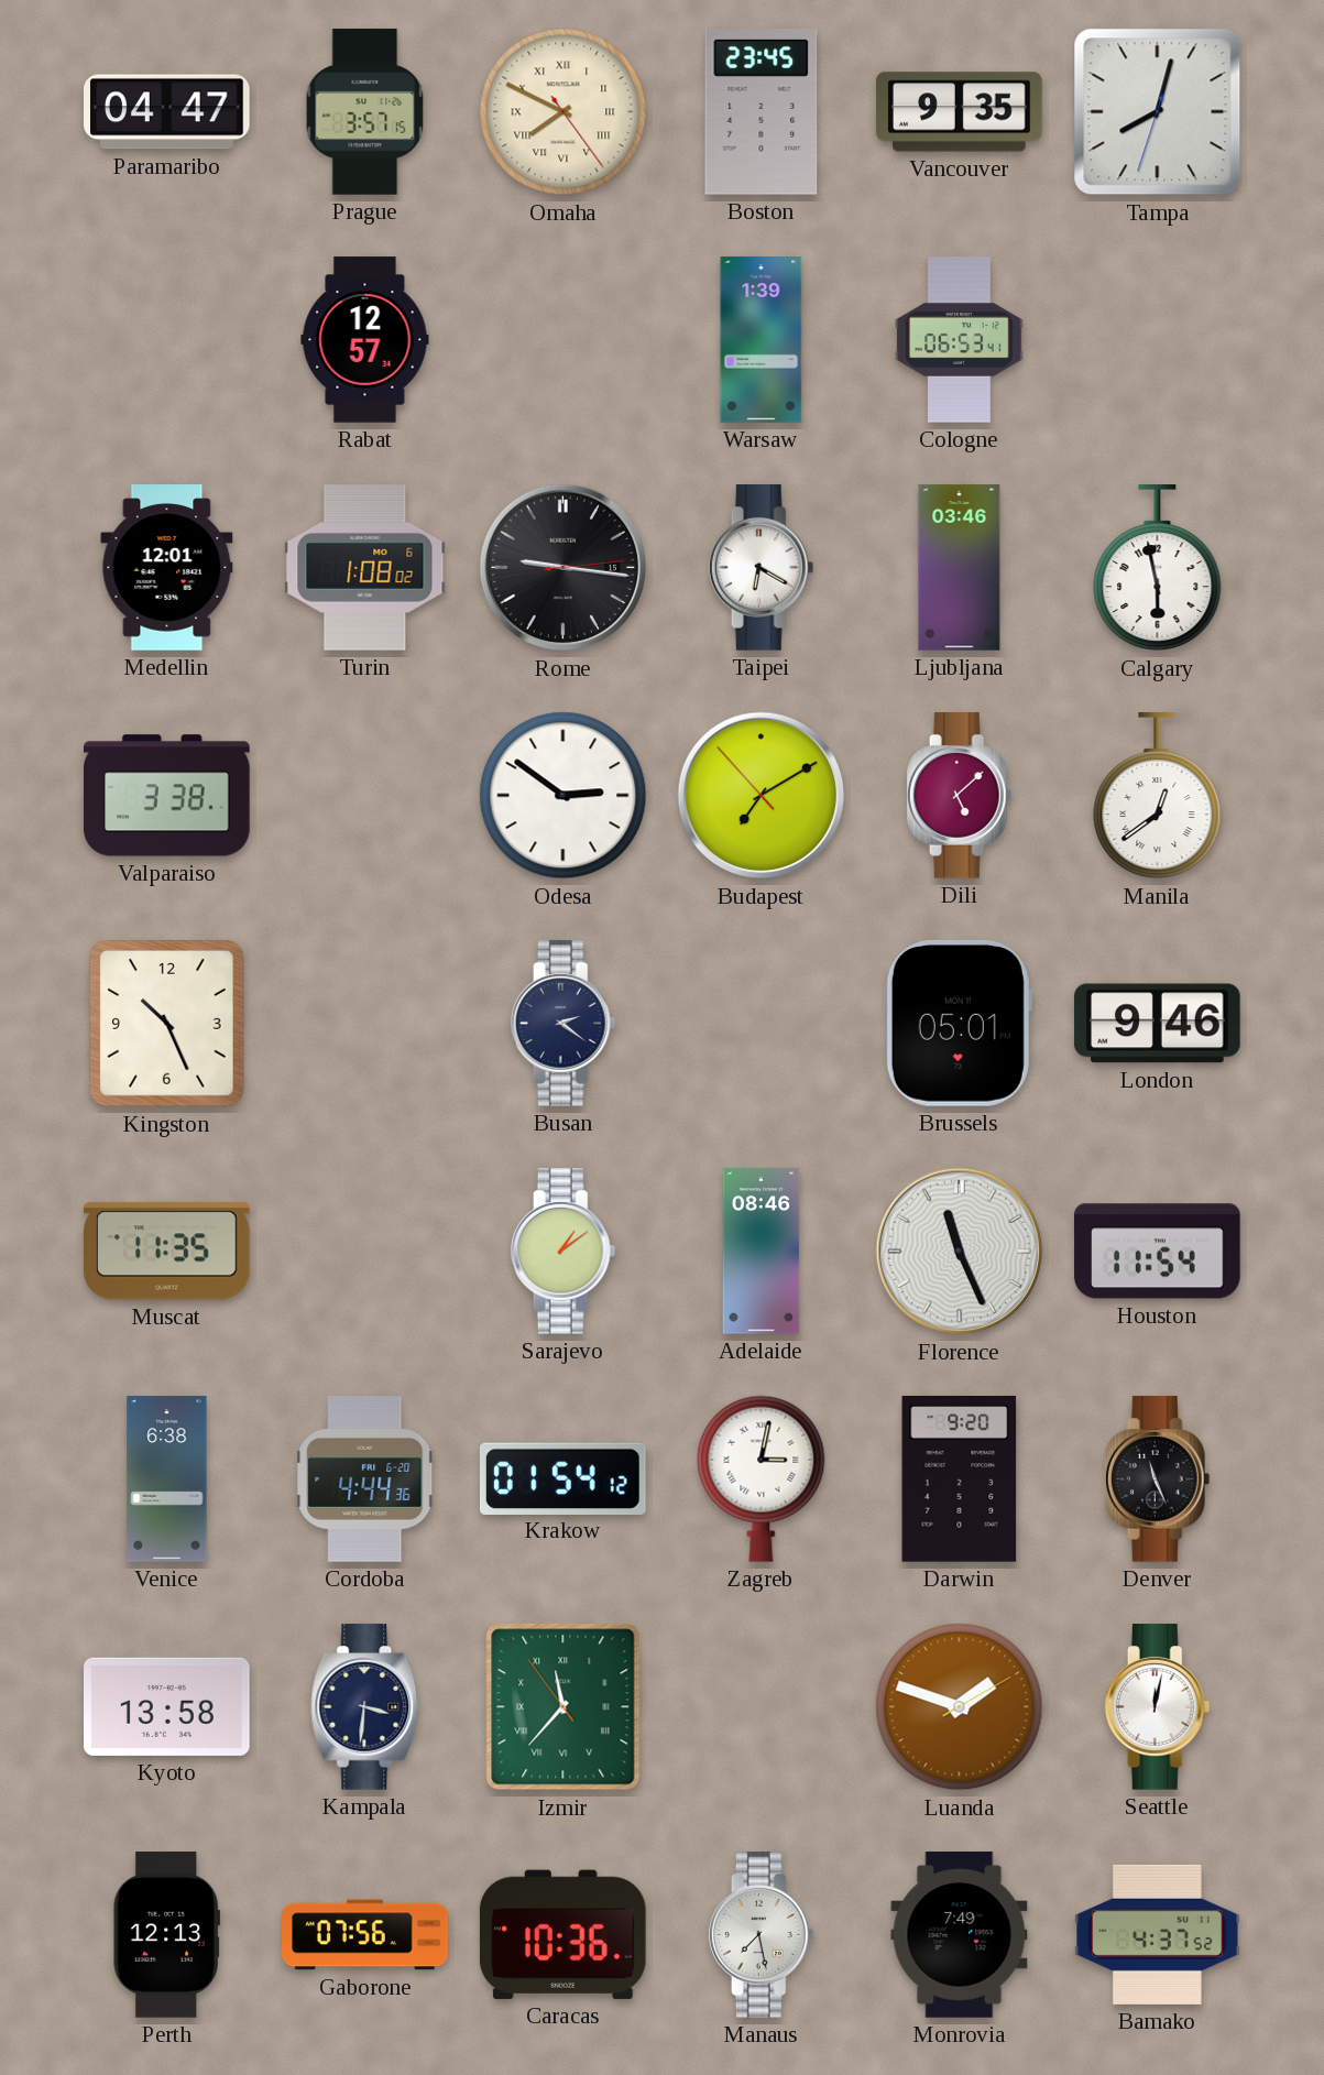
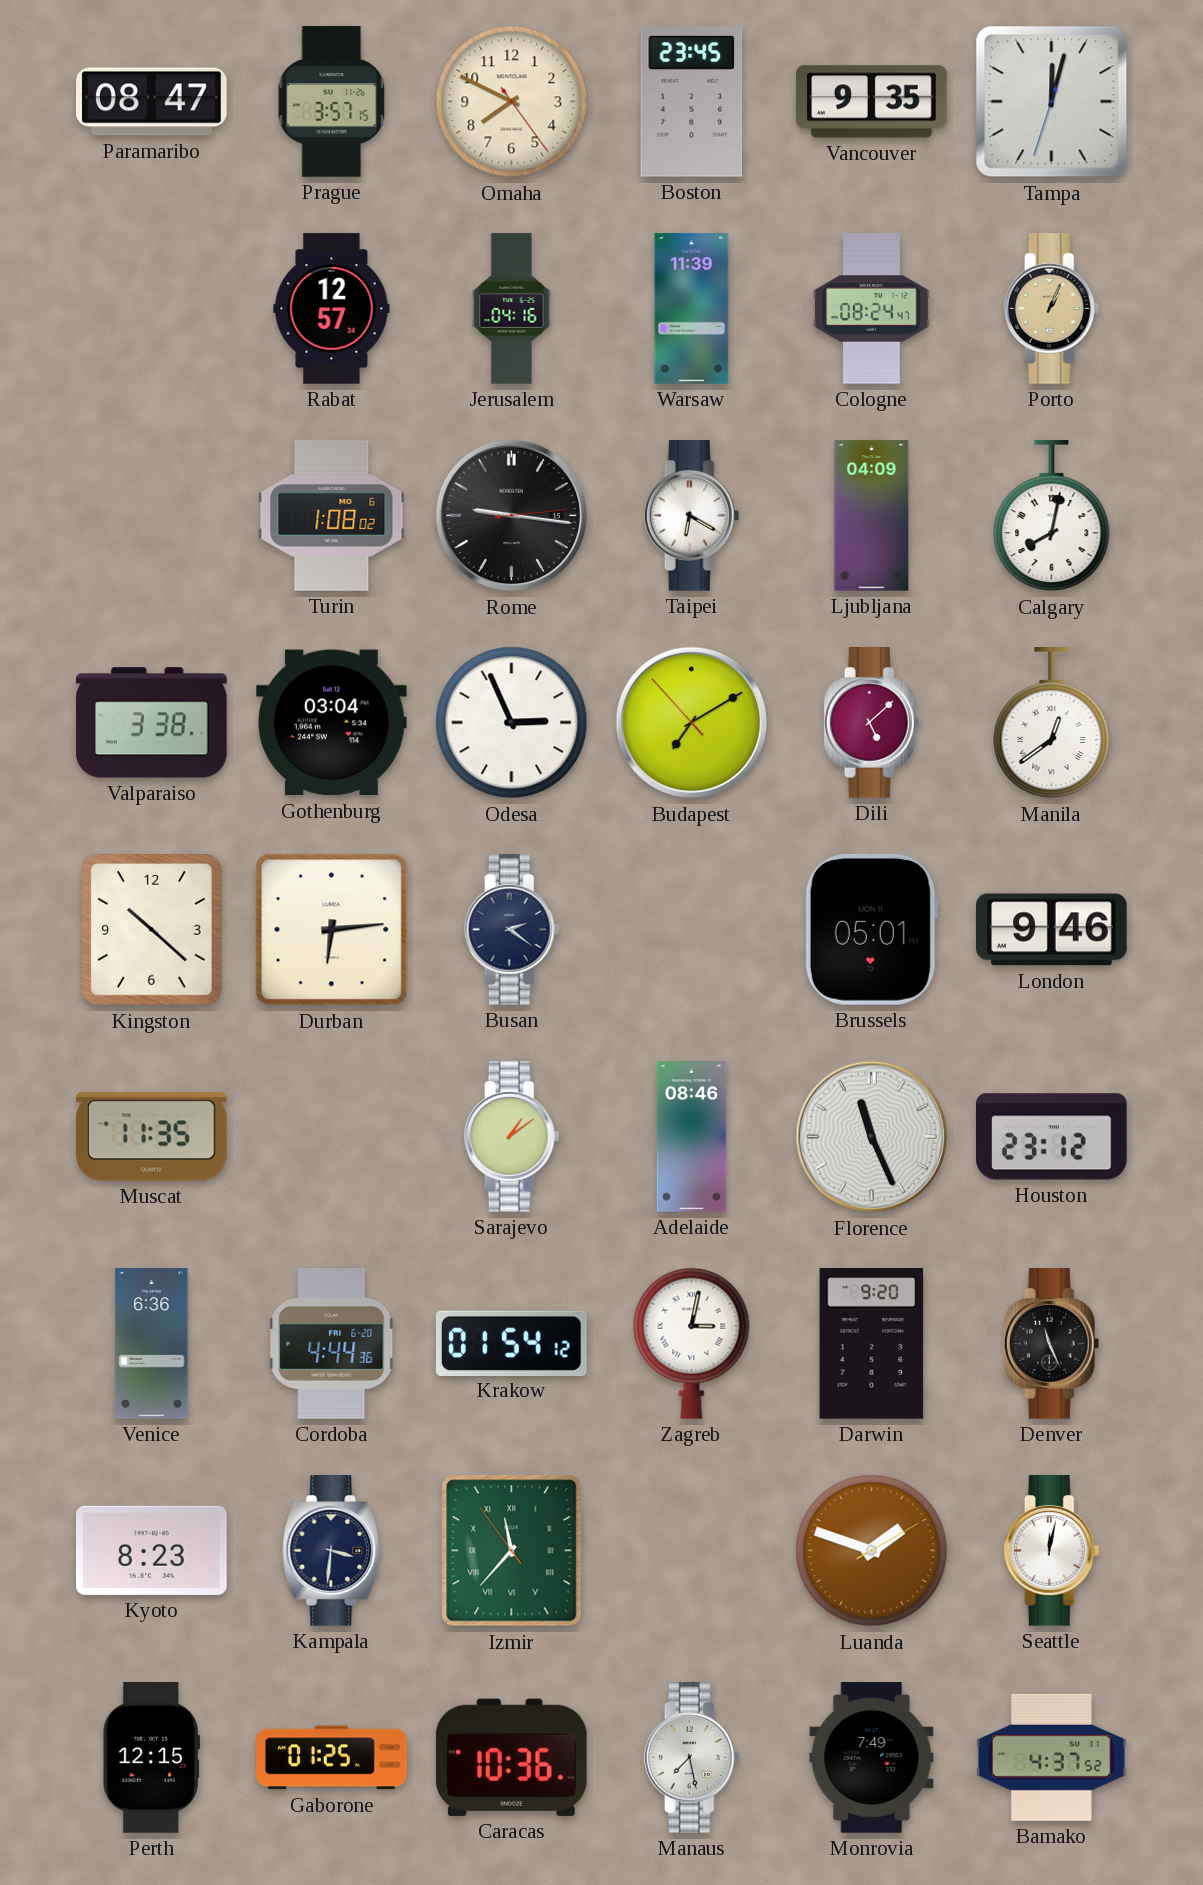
Paramaribo: 04:47 -> 08:47
Omaha numerals: Roman -> Arabic
Tampa: 8:02 -> 12:02
Jerusalem: none -> 04:16
Warsaw: 1:39 -> 11:39
Cologne: 06:53 -> 08:24
Porto: none -> 1:04
Medellin: 12:01 -> none
Ljubljana: 03:46 -> 04:09
Calgary: 5:58 -> 8:02
Gothenburg: none -> 03:04
Odesa: 2:51 -> 2:56
Kingston: 10:26 -> 10:22
Durban: none -> 6:14
Houston: 11:54 -> 23:12
Venice: 6:38 -> 6:36
Kyoto: 13:58 -> 8:23
Perth: 12:13 -> 12:15
Gaborone: 07:56 -> 01:25
